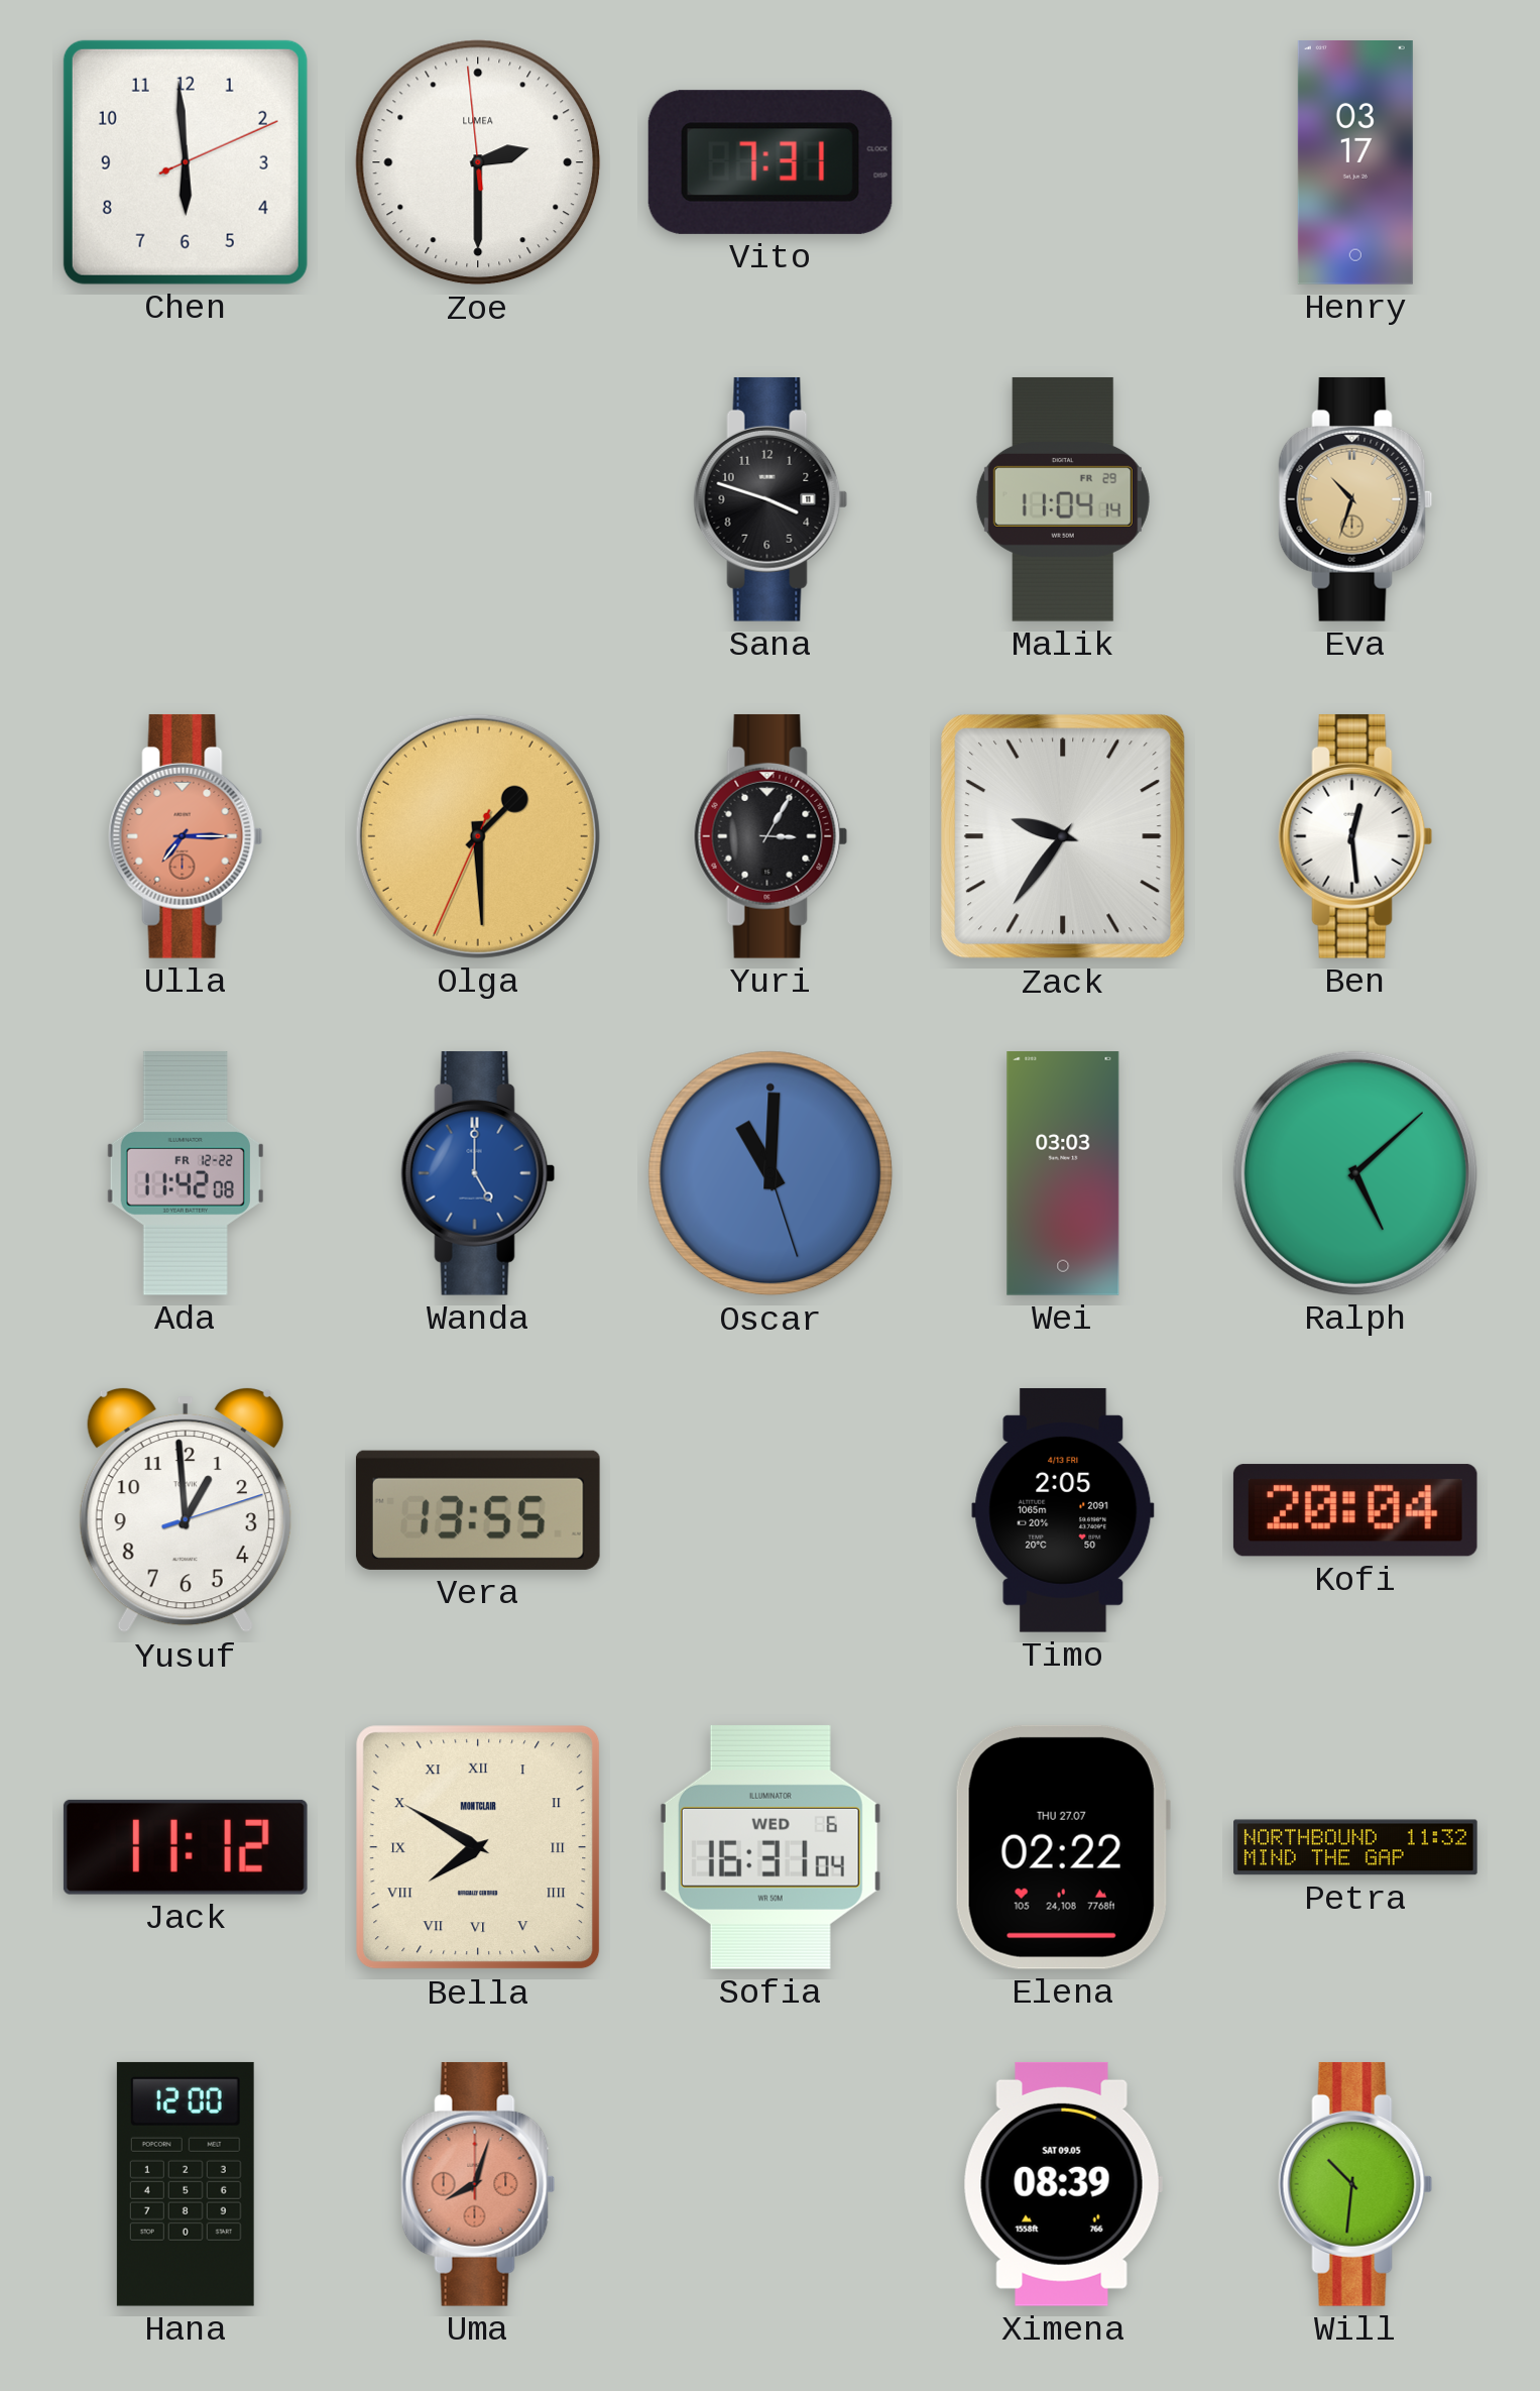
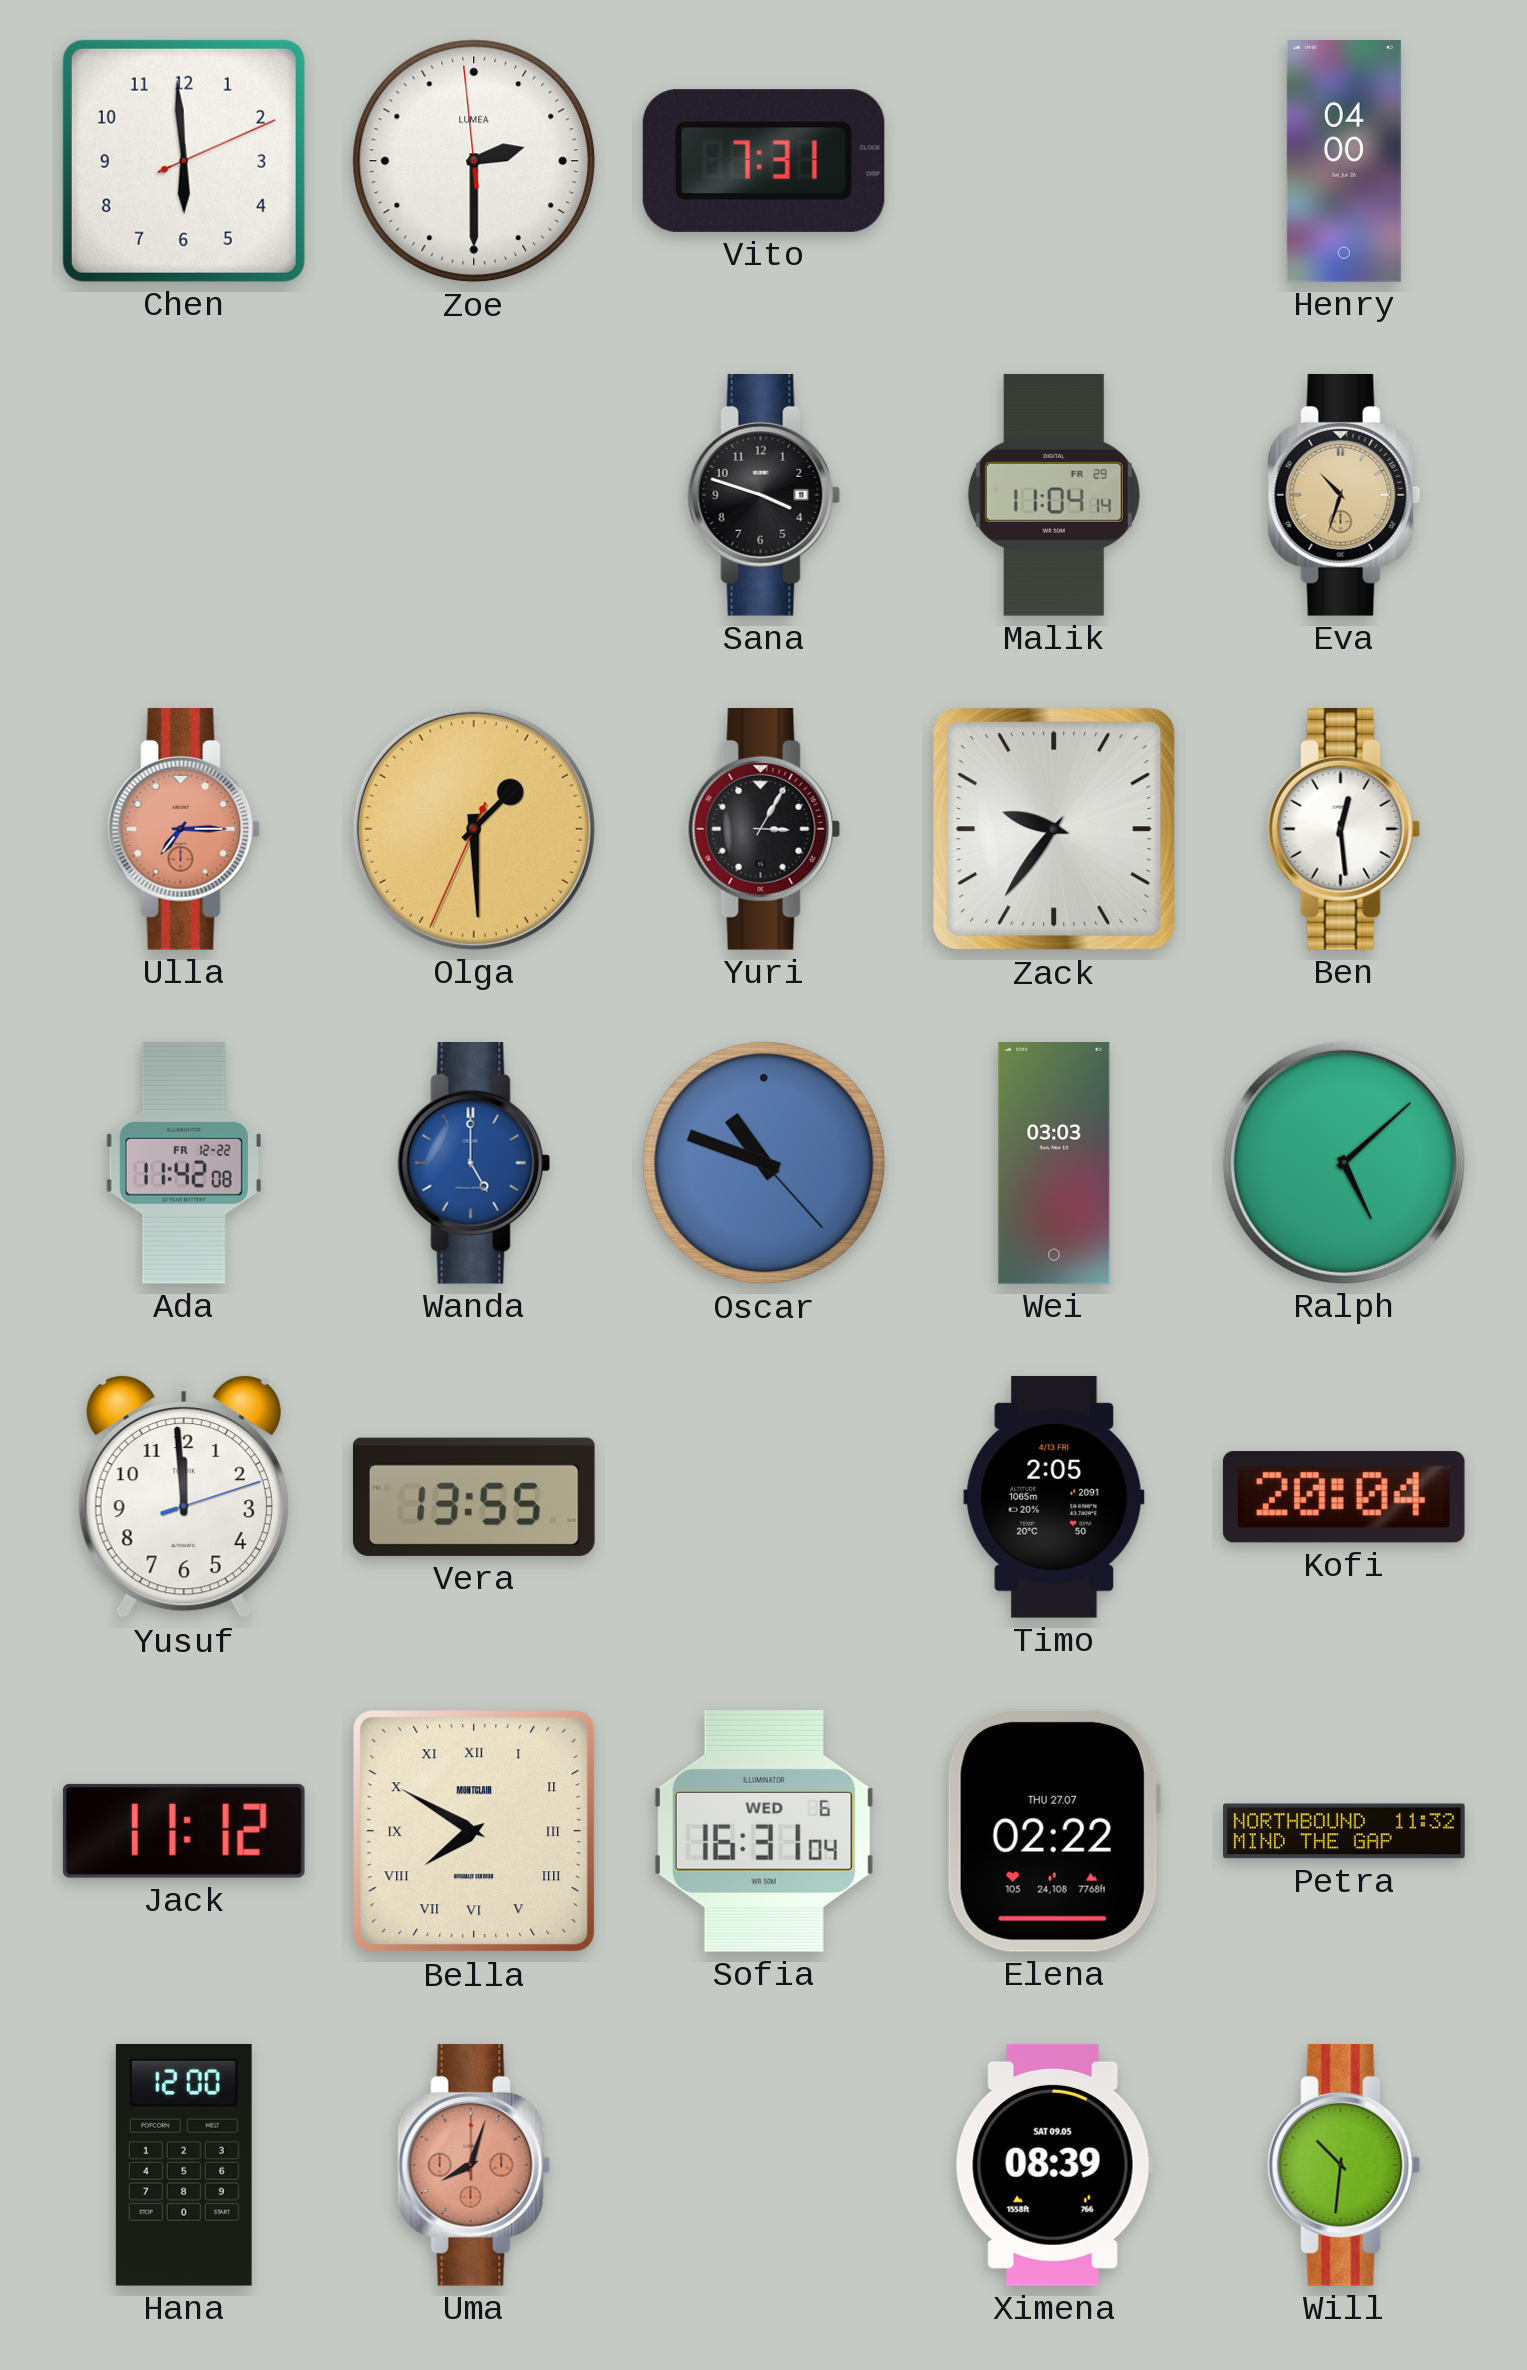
Henry: 03:17 -> 04:00
Oscar: 11:00 -> 10:48
Yusuf: 12:59 -> 11:59
